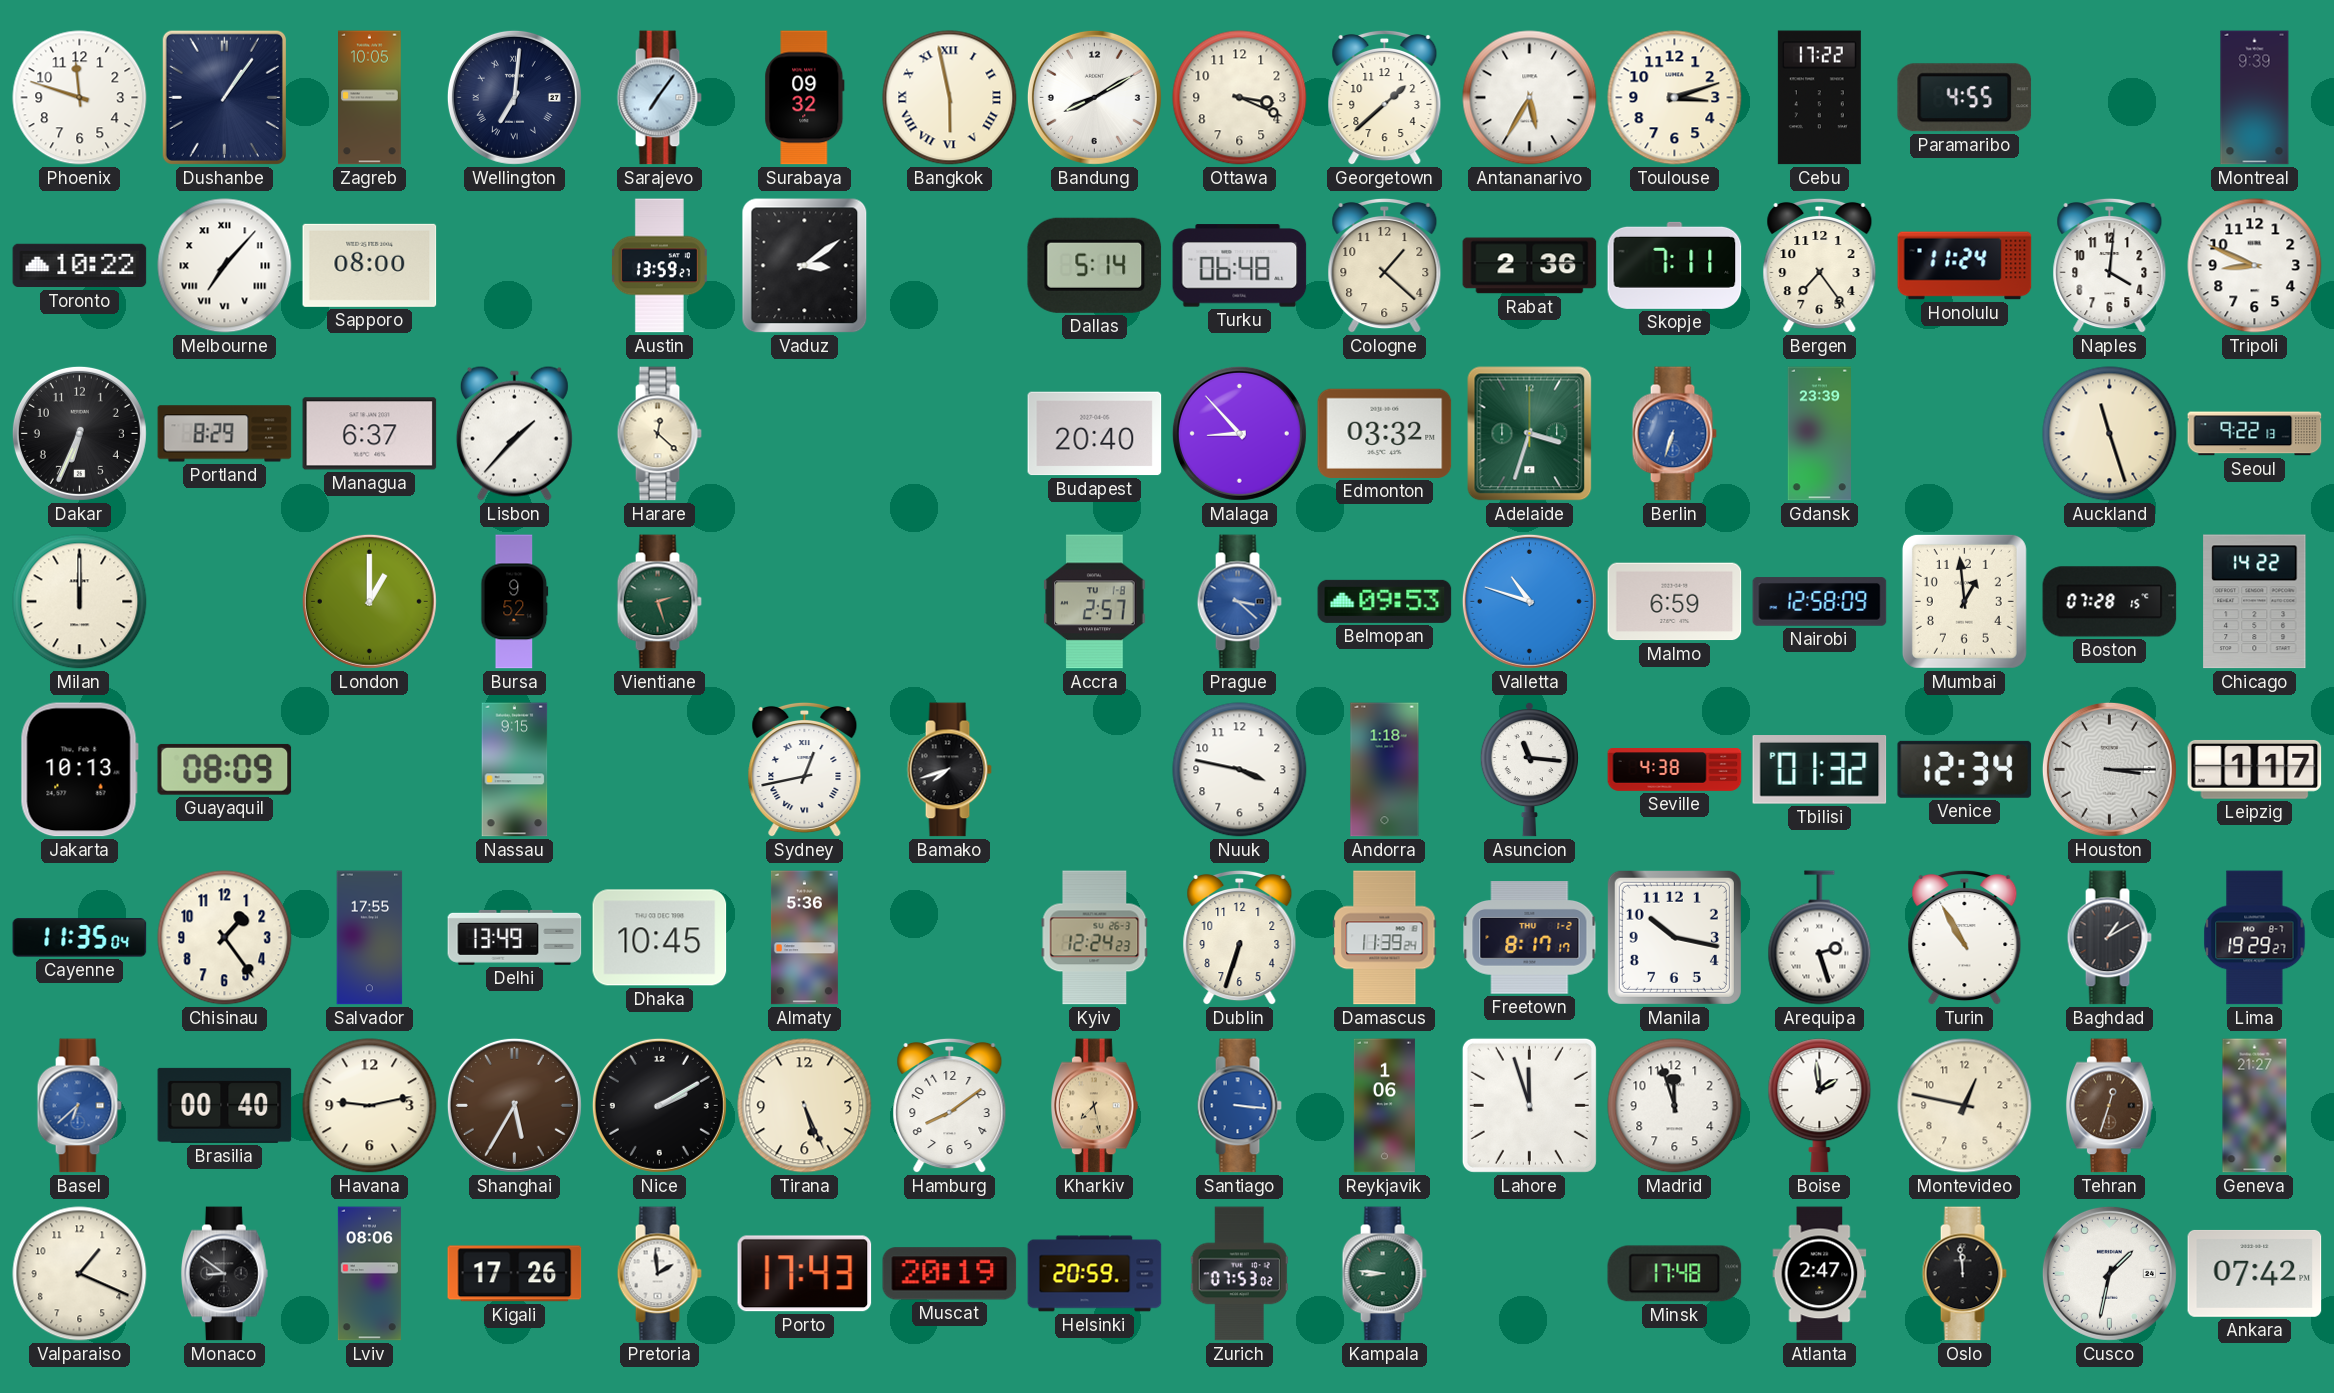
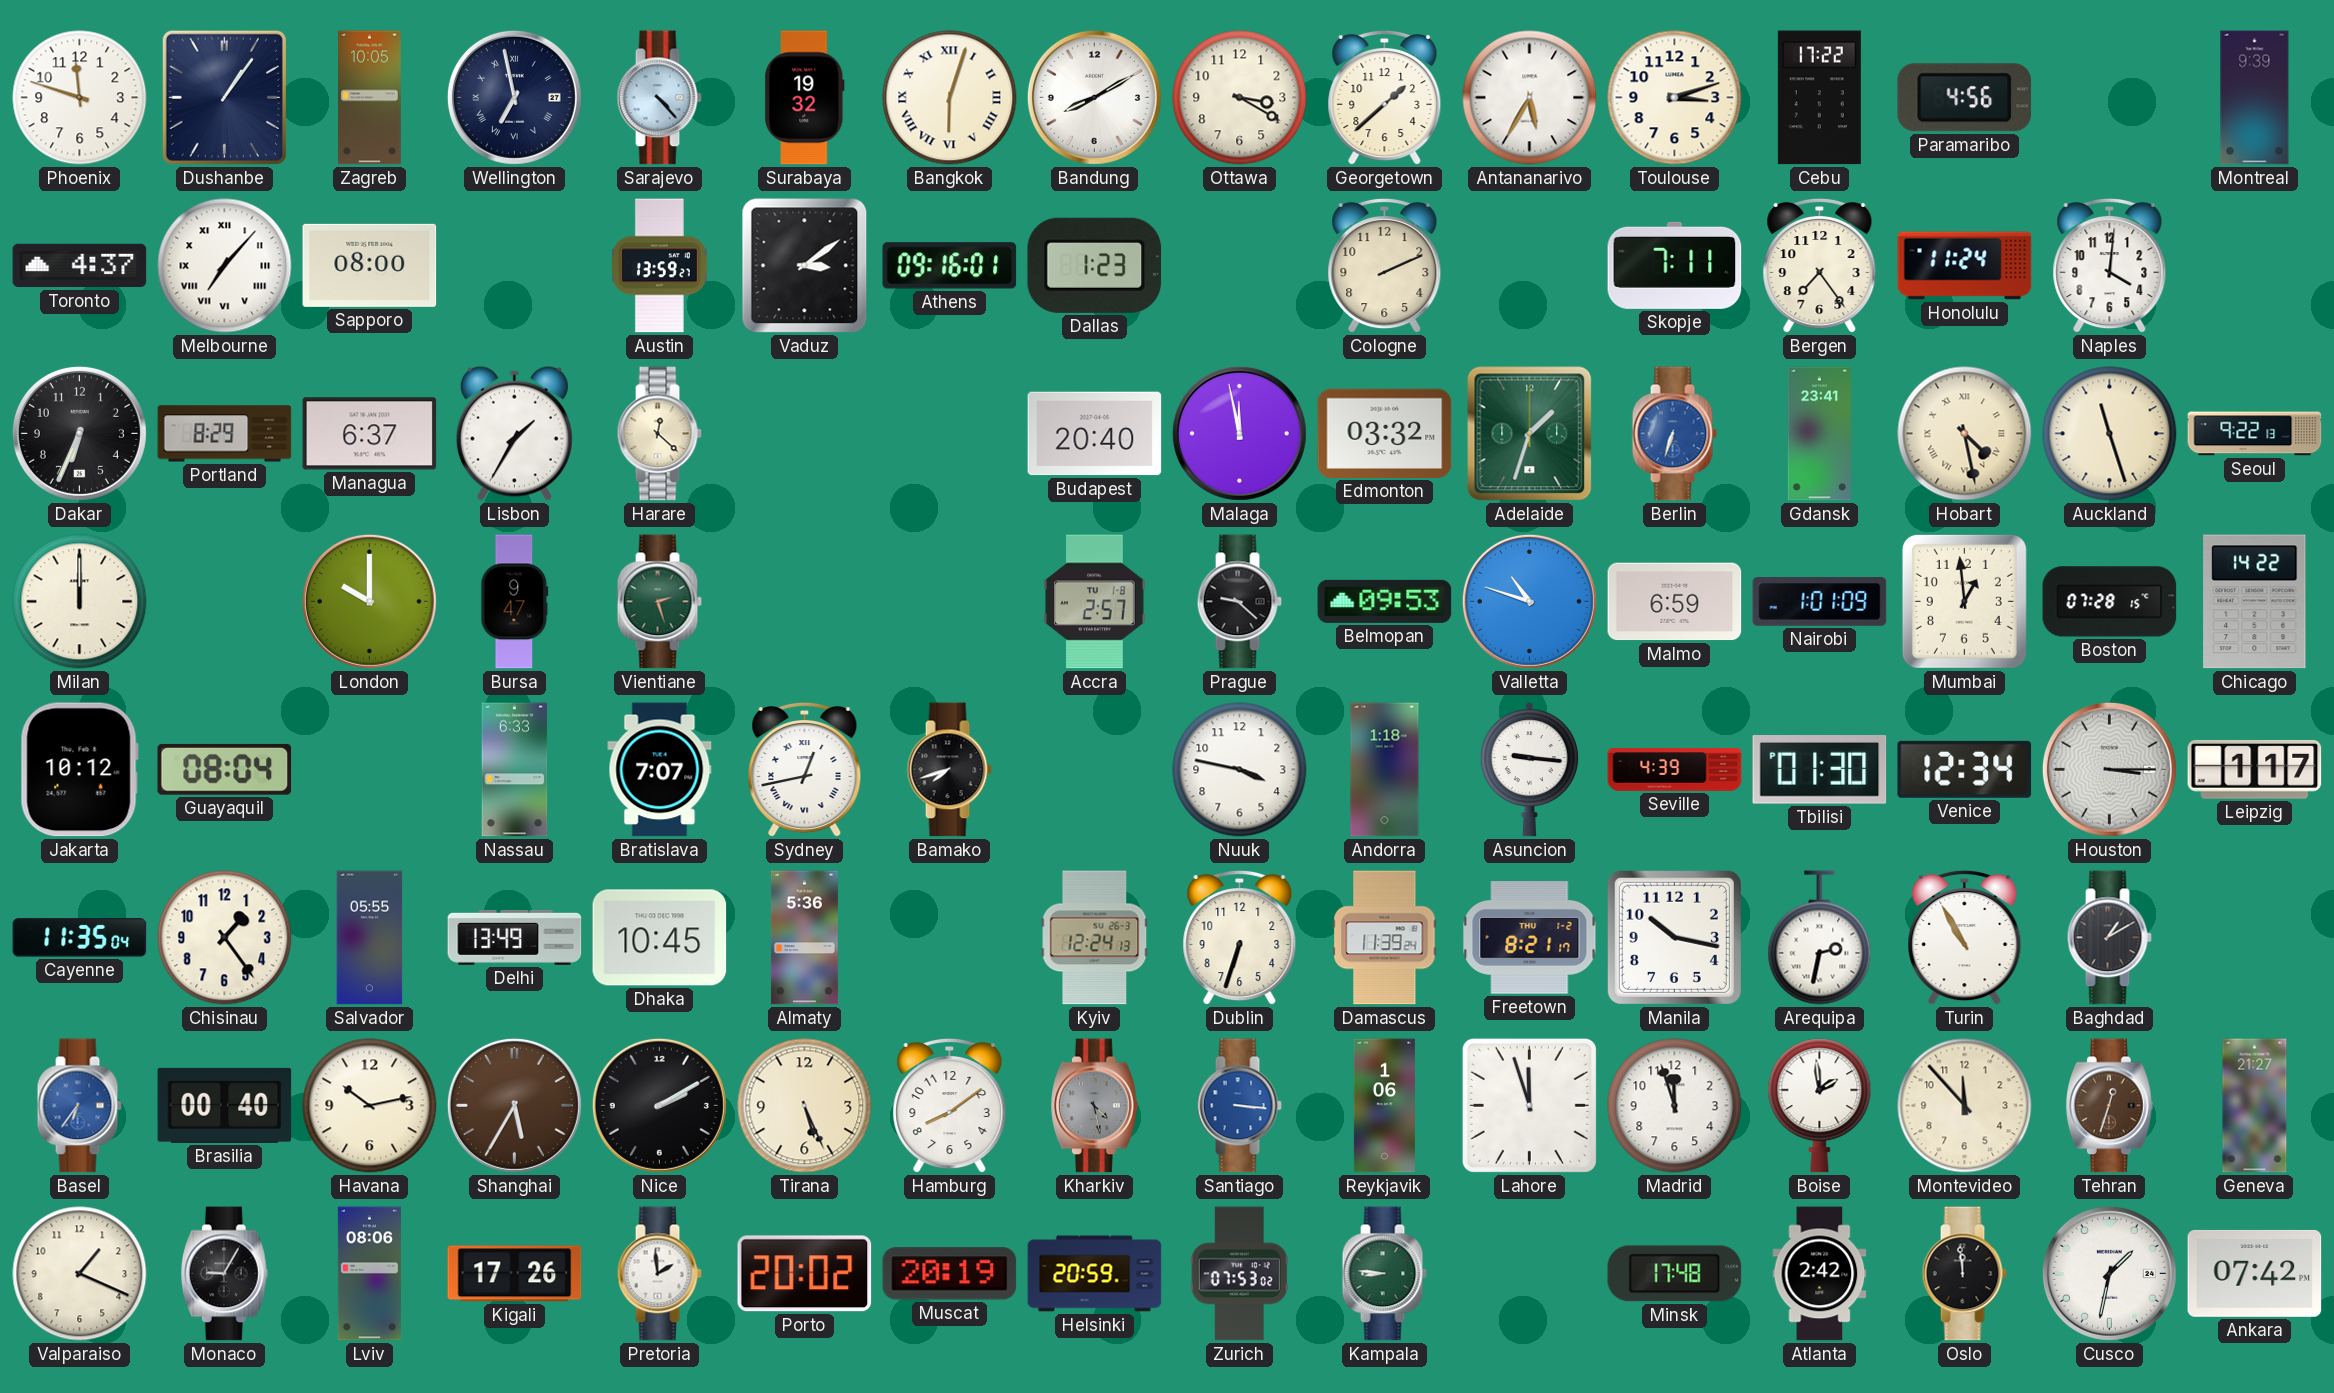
Wellington: 7:01 -> 6:58
Sarajevo: 7:06 -> 4:23
Surabaya: 09:32 -> 19:32
Bangkok: 5:58 -> 6:03
Ottawa: 3:19 -> 3:20
Paramaribo: 4:55 -> 4:56
Toronto: 10:22 -> 4:37
Athens: none -> 09:16
Dallas: 5:14 -> 1:23
Turku: 06:48 -> none
Cologne: 1:22 -> 2:11
Rabat: 2:36 -> none
Tripoli: 8:49 -> none
Lisbon: 1:37 -> 1:35
Malaga: 8:53 -> 11:58
Adelaide: 3:33 -> 1:33
Gdansk: 23:39 -> 23:41
Hobart: none -> 4:28
London: 1:00 -> 10:00
Bursa: 9:52 -> 9:47
Prague: 3:22 -> 9:22
Prague dial: blue -> black
Nairobi: 12:58 -> 1:01
Jakarta: 10:13 -> 10:12
Guayaquil: 08:09 -> 08:04
Nassau: 9:15 -> 6:33
Bratislava: none -> 7:07
Asuncion: 11:16 -> 9:16
Seville: 4:38 -> 4:39
Tbilisi: 01:32 -> 01:30
Salvador: 17:55 -> 05:55
Kyiv: 12:24:23 -> 12:24:13
Freetown: 8:17 -> 8:21
Arequipa: 2:27 -> 2:32
Lima: 19:29 -> none
Basel: 6:38 -> 6:36
Havana: 9:13 -> 10:13
Kharkiv: 7:28 -> 4:28
Kharkiv dial: champagne -> grey
Montevideo: 12:47 -> 11:53
Monaco: 8:51 -> 9:05
Porto: 17:43 -> 20:02
Atlanta: 2:47 -> 2:42
